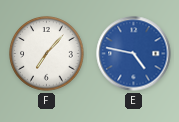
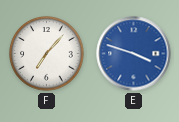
E: 4:47 -> 3:48
